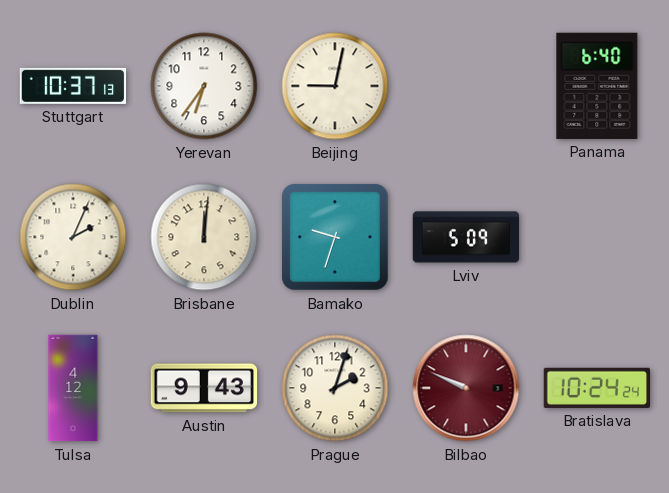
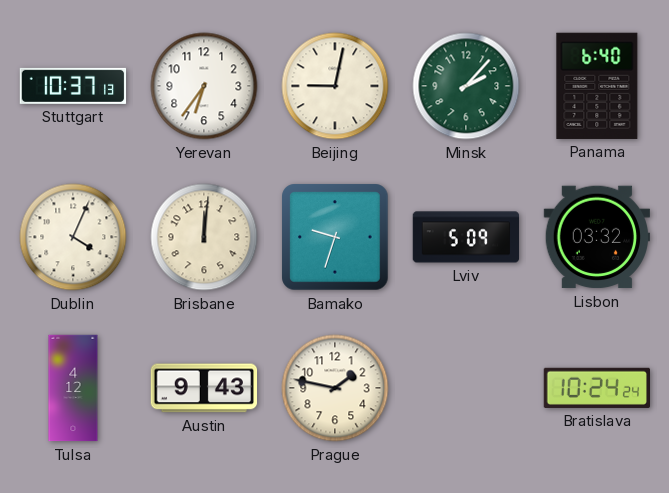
Minsk: none -> 2:07
Dublin: 2:04 -> 4:04
Lisbon: none -> 03:32
Prague: 2:03 -> 1:47
Bilbao: 9:49 -> none
